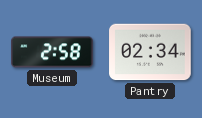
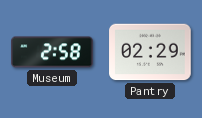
Pantry: 02:34 -> 02:29
